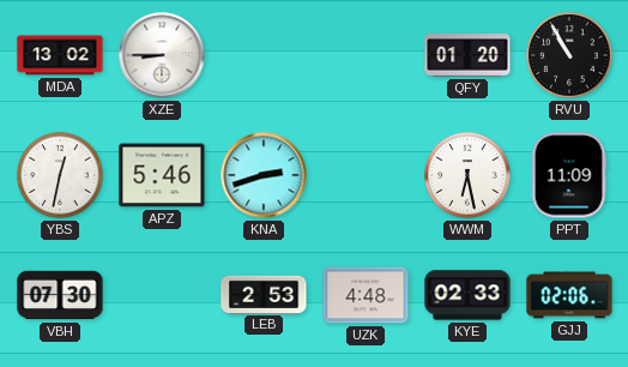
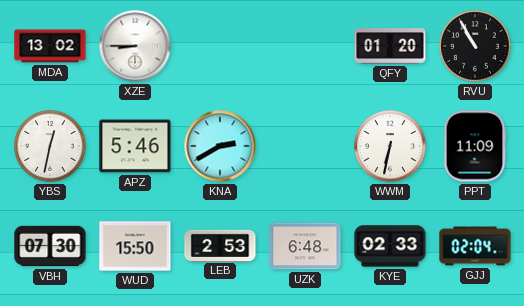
KNA: 2:42 -> 2:40
WWM: 6:28 -> 6:32
WUD: none -> 15:50
UZK: 4:48 -> 6:48
GJJ: 02:06 -> 02:04
